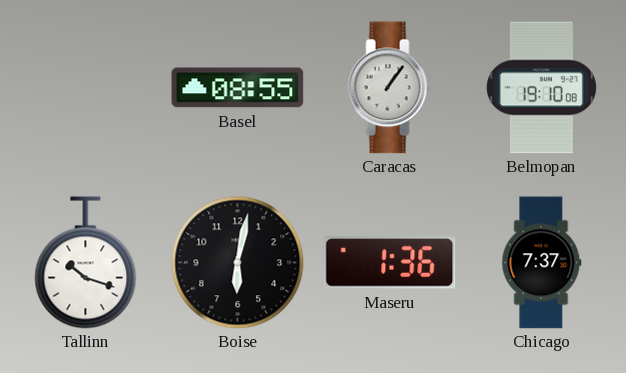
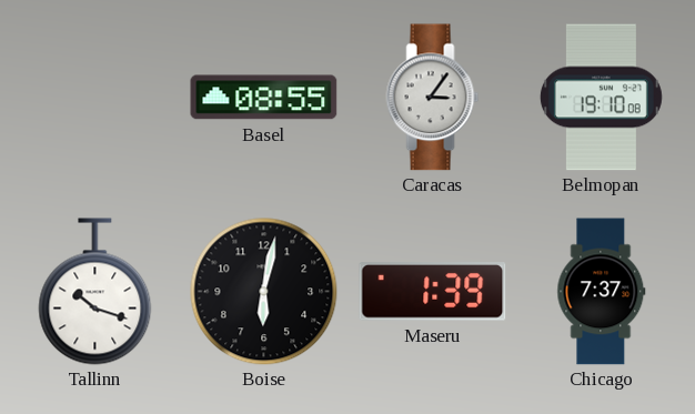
Caracas: 1:06 -> 3:06
Maseru: 1:36 -> 1:39
